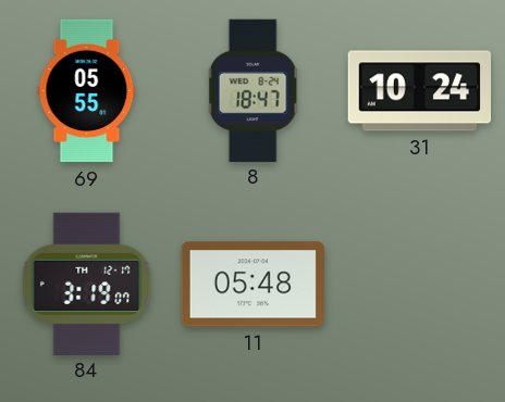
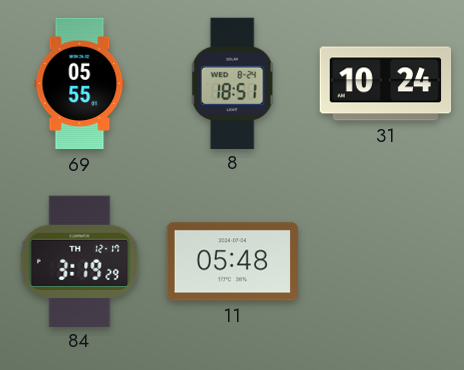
8: 18:47 -> 18:51
84: 3:19:07 -> 3:19:29
